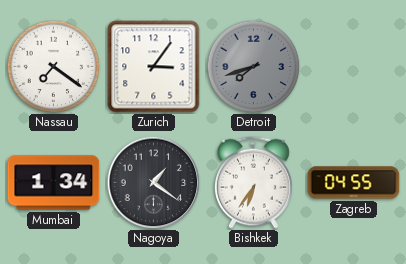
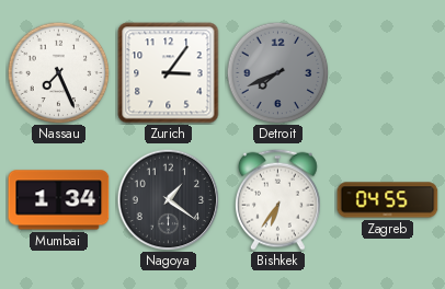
Nassau: 7:21 -> 7:26
Detroit: 7:42 -> 7:41
